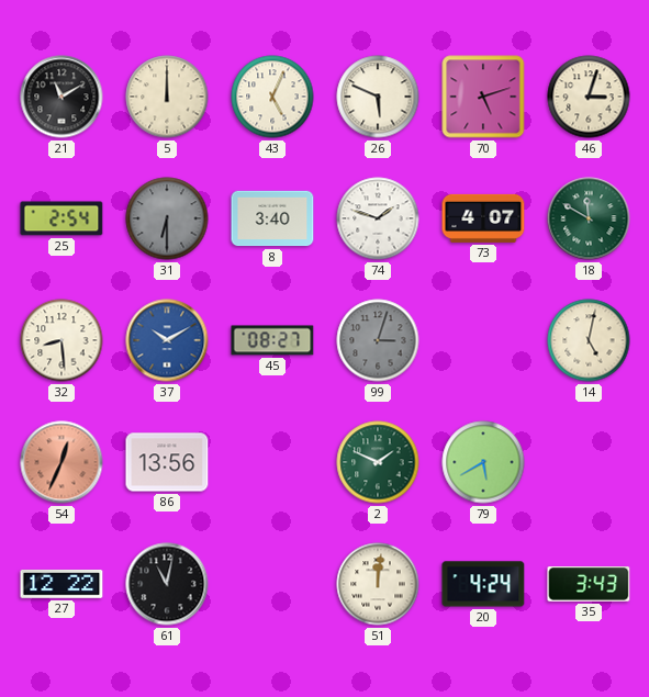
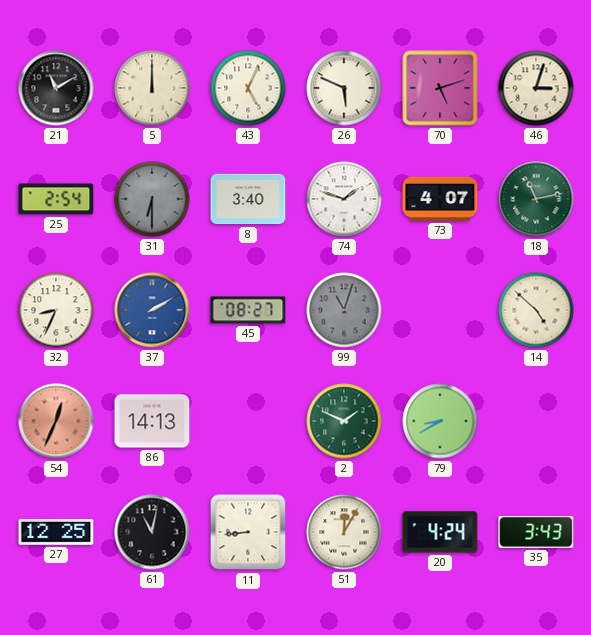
18: 11:50 -> 11:13
32: 8:29 -> 8:34
37: 10:10 -> 2:10
99: 3:03 -> 11:03
14: 5:02 -> 4:52
86: 13:56 -> 14:13
79: 5:40 -> 8:40
27: 12:22 -> 12:25
11: none -> 8:44
51: 12:01 -> 12:05
